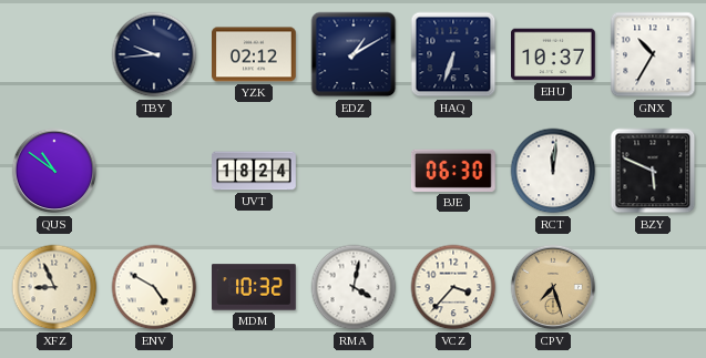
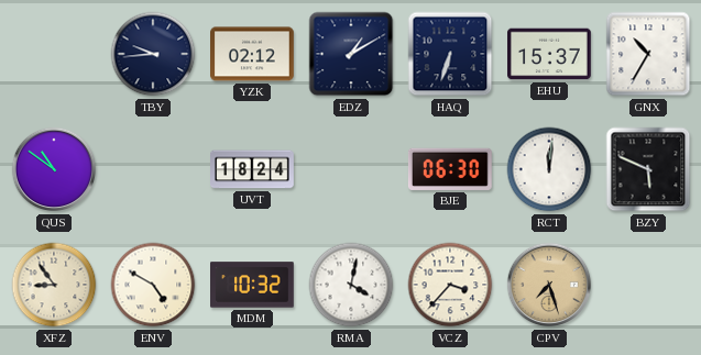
EHU: 10:37 -> 15:37
XFZ: 8:56 -> 8:54
